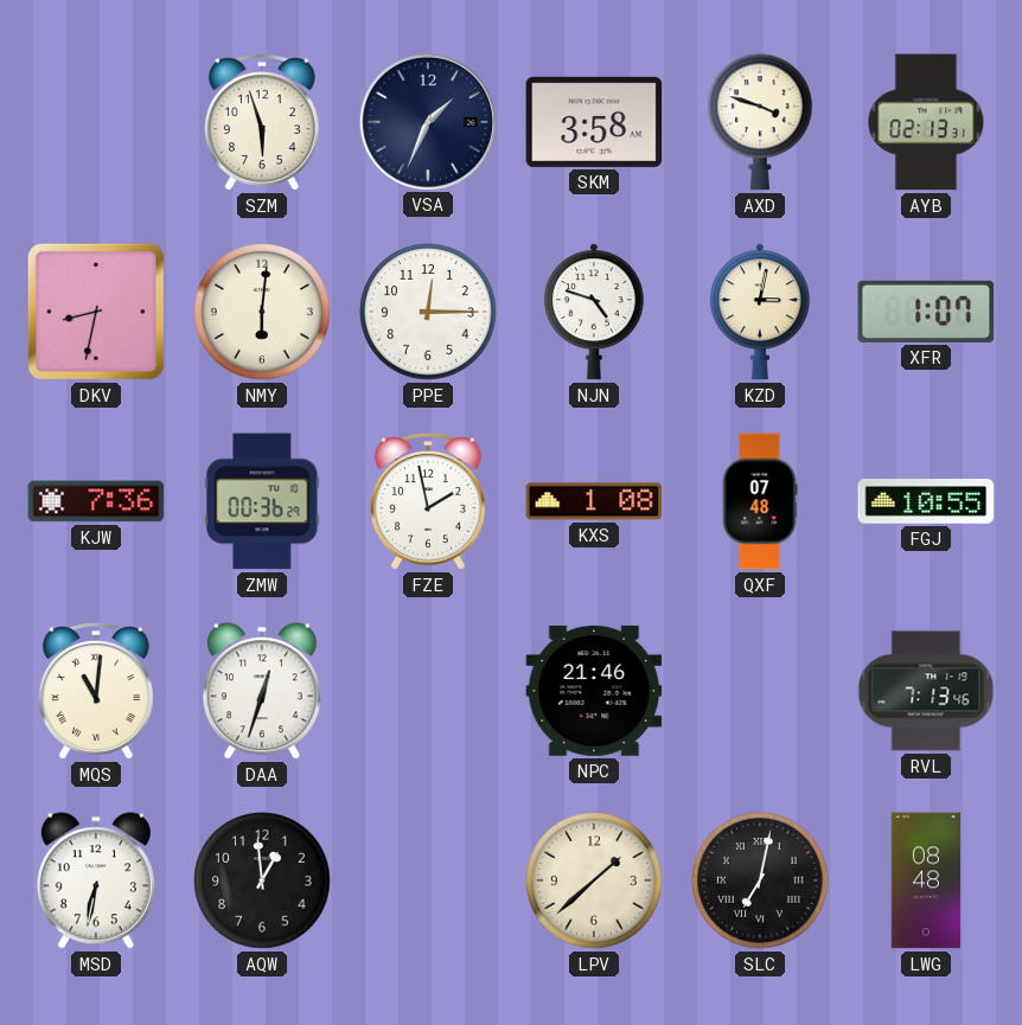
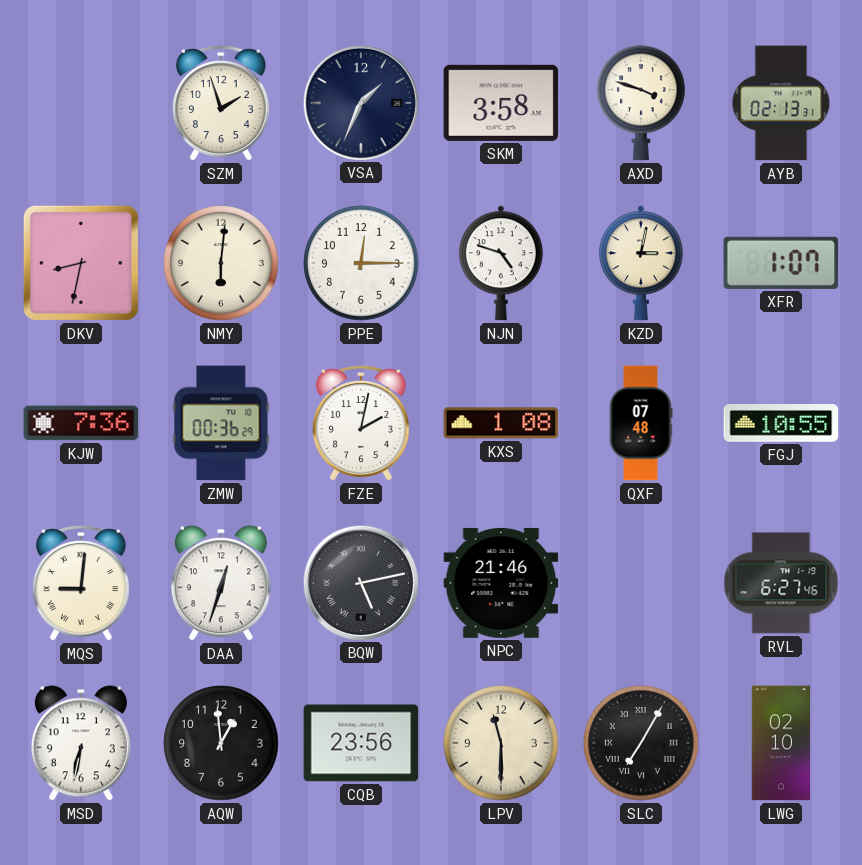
SZM: 5:57 -> 1:57
FZE: 1:58 -> 2:02
MQS: 11:01 -> 9:01
BQW: none -> 5:13
RVL: 7:13 -> 6:27
CQB: none -> 23:56
LPV: 1:38 -> 11:30
SLC: 7:02 -> 7:05
LWG: 08:48 -> 02:10
